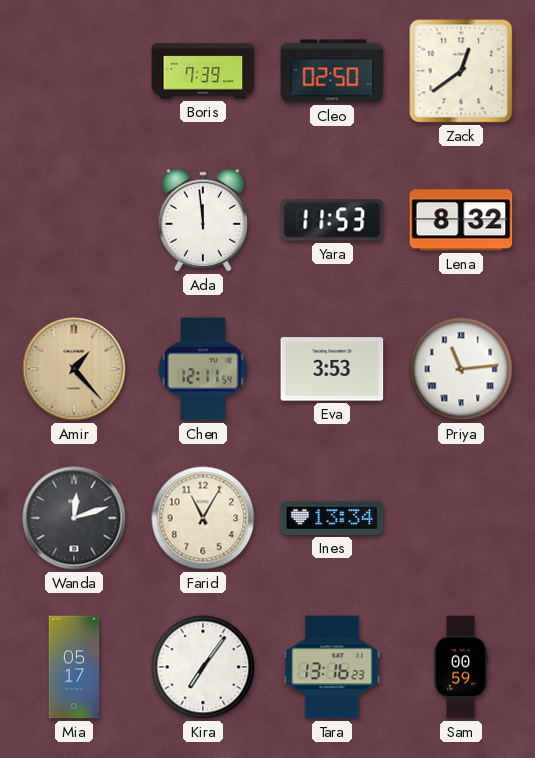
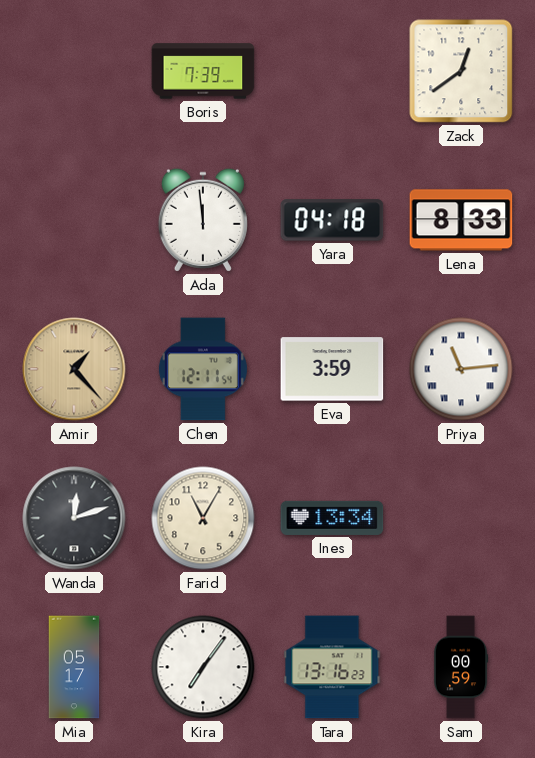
Cleo: 02:50 -> none
Yara: 11:53 -> 04:18
Lena: 8:32 -> 8:33
Eva: 3:53 -> 3:59
